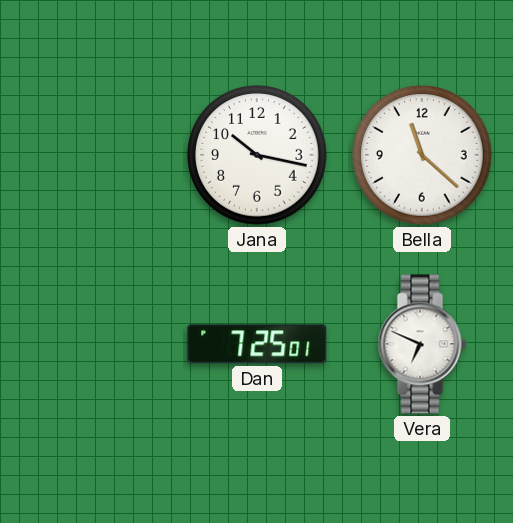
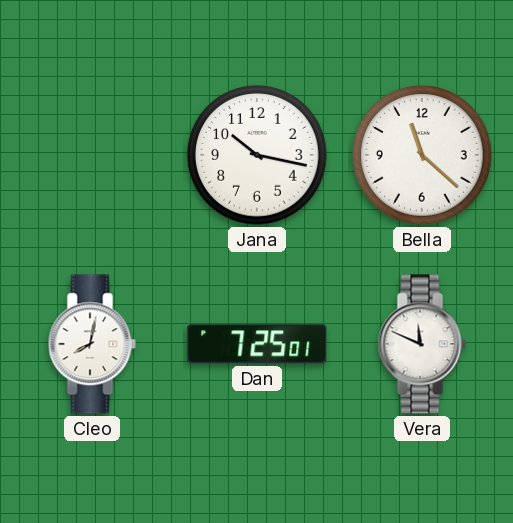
Cleo: none -> 8:02
Vera: 6:49 -> 11:49
